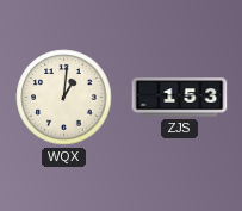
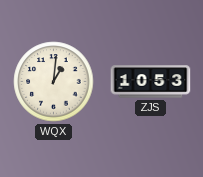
ZJS: 1:53 -> 10:53
